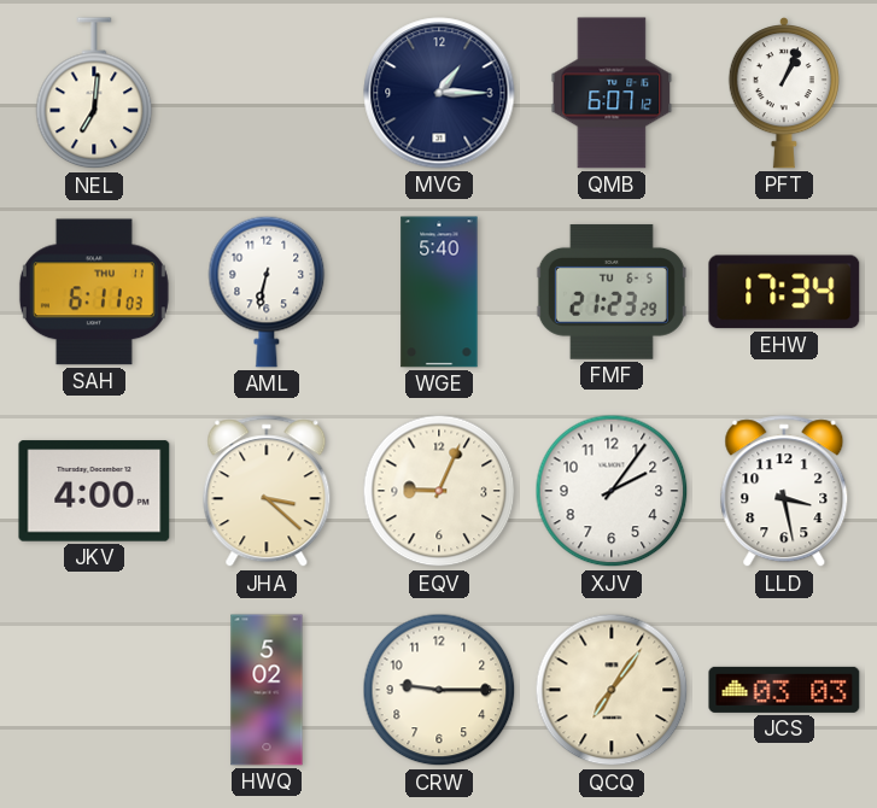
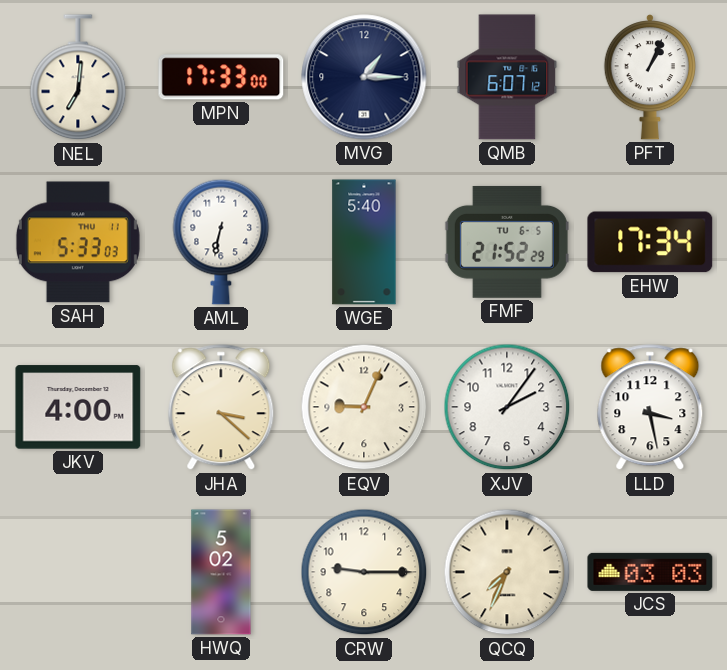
MPN: none -> 17:33
SAH: 6:11 -> 5:33
FMF: 21:23 -> 21:52
QCQ: 7:06 -> 7:34
